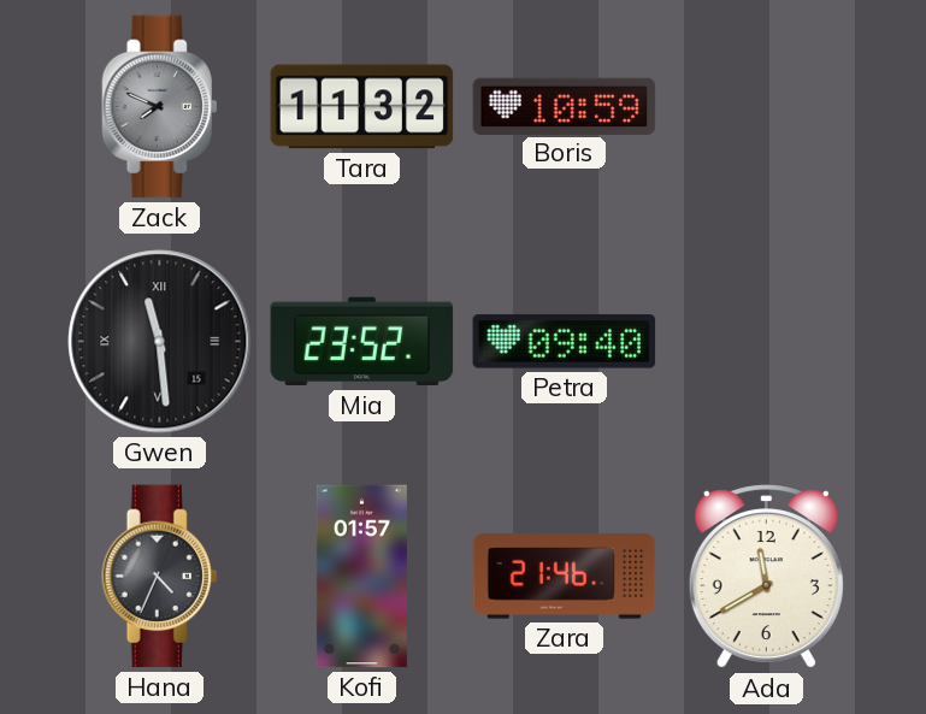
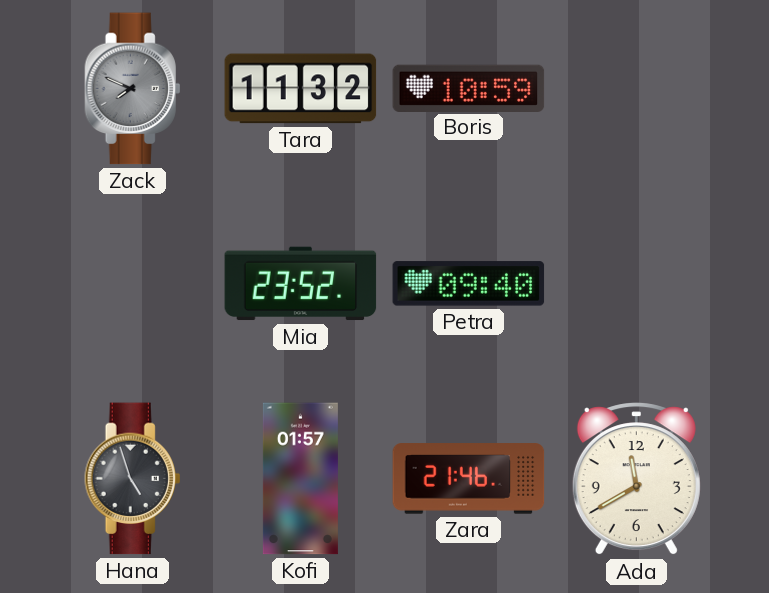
Gwen: 11:29 -> none
Hana: 4:34 -> 4:57
